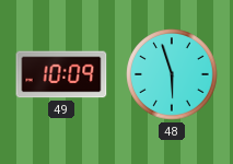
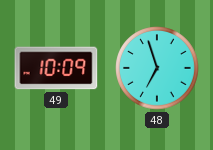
48: 5:57 -> 6:57
